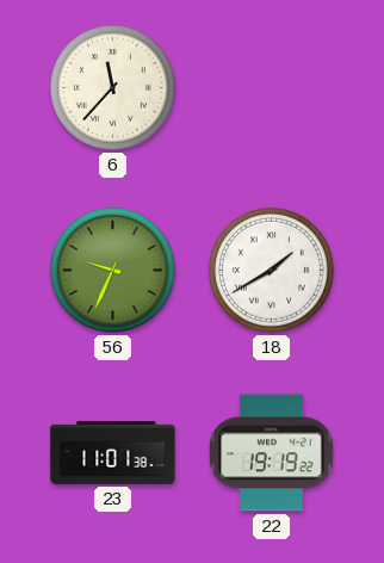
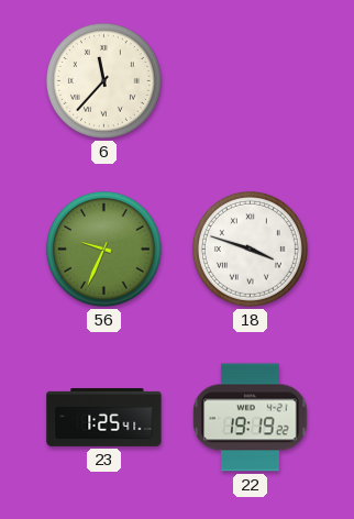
18: 1:40 -> 3:48
23: 11:01 -> 1:25
